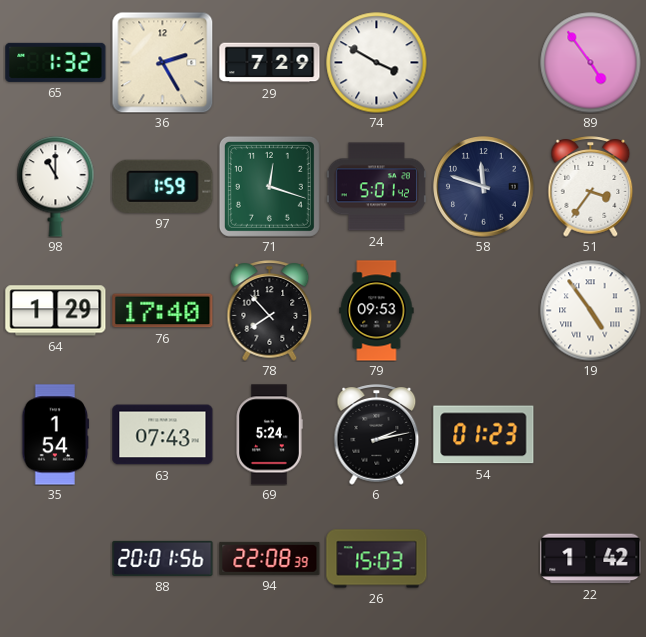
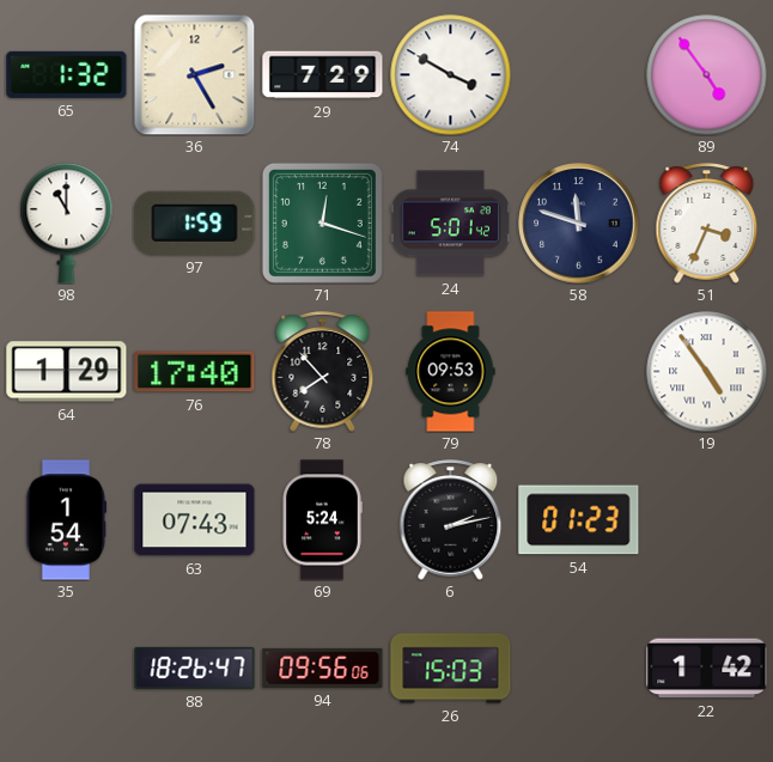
51: 3:36 -> 3:34
88: 20:01 -> 18:26
94: 22:08 -> 09:56
